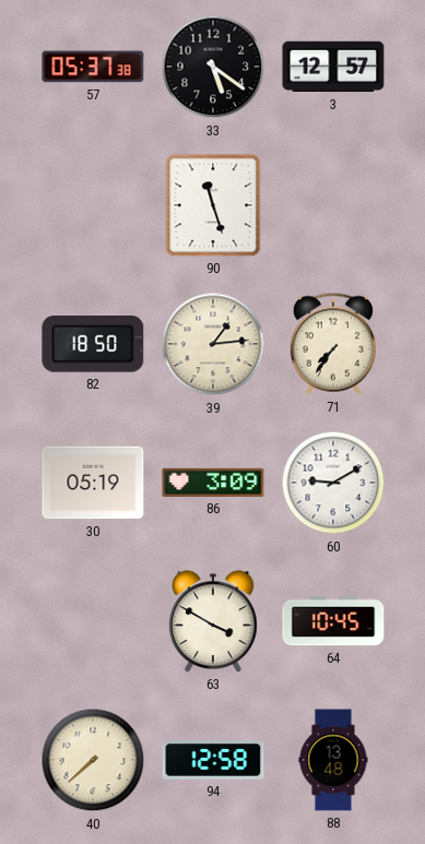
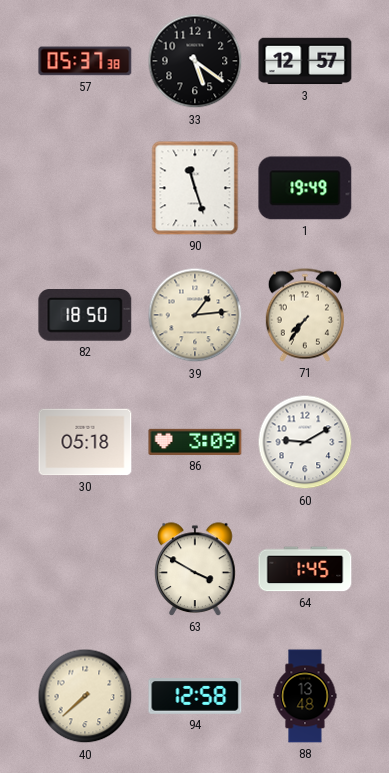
1: none -> 19:49
30: 05:19 -> 05:18
64: 10:45 -> 1:45
